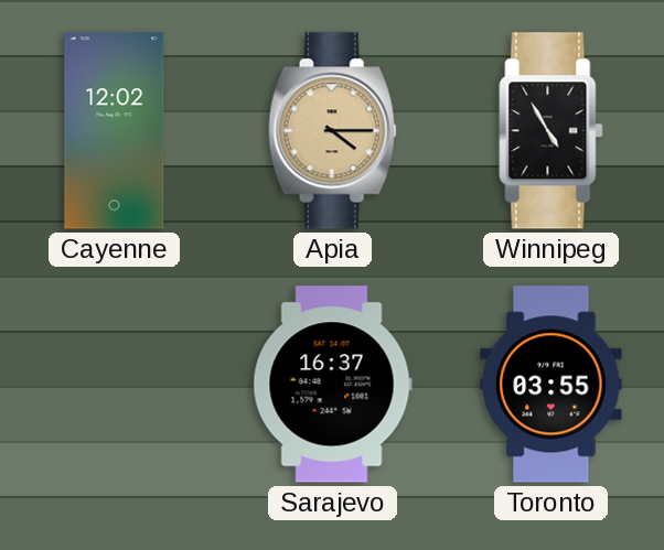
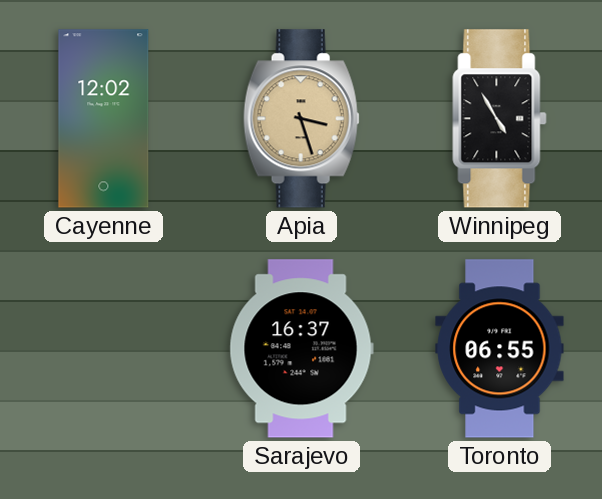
Apia: 4:15 -> 3:27
Toronto: 03:55 -> 06:55
